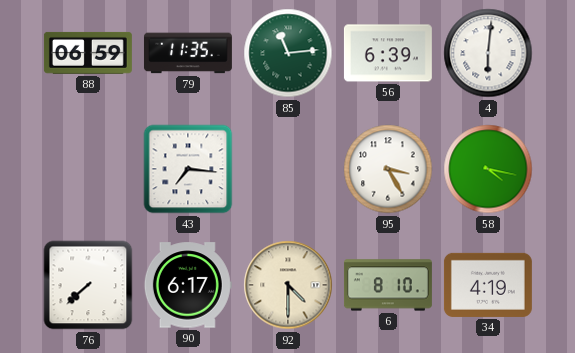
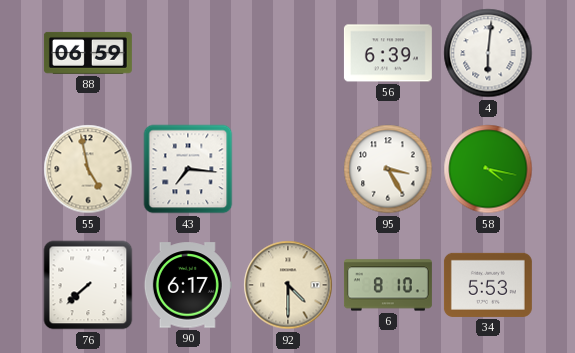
79: 11:35 -> none
85: 11:14 -> none
55: none -> 4:58
34: 4:19 -> 5:53
